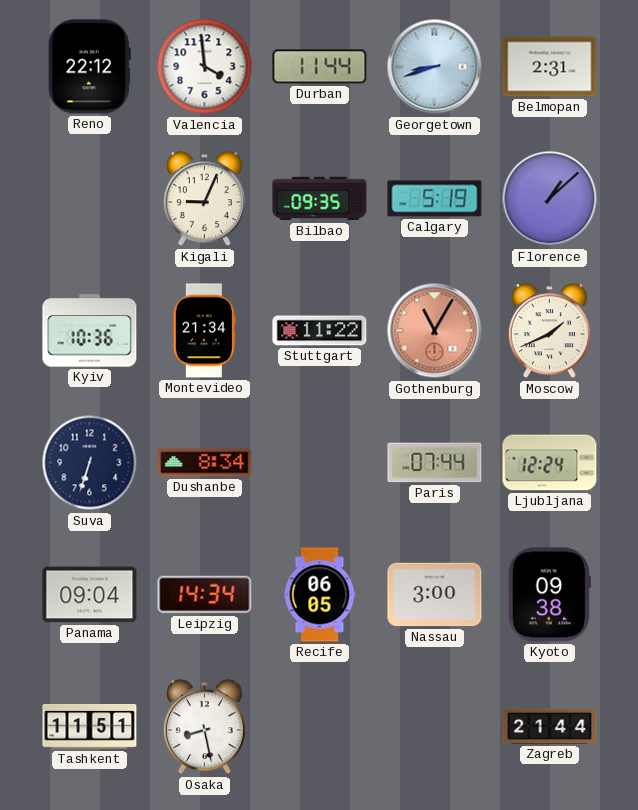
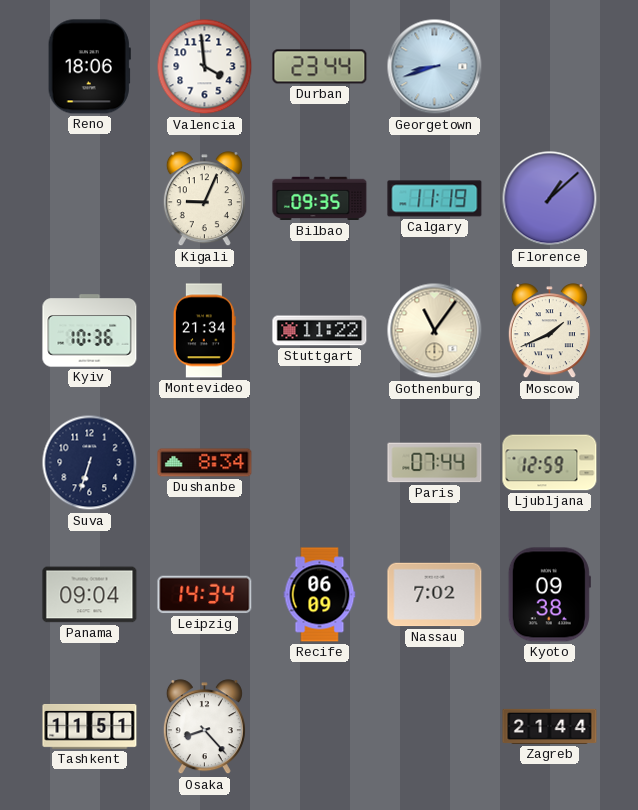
Reno: 22:12 -> 18:06
Durban: 11:44 -> 23:44
Belmopan: 2:31 -> none
Calgary: 5:19 -> 11:19
Gothenburg: 11:05 -> 11:06
Gothenburg dial: salmon -> cream
Ljubljana: 12:24 -> 12:59
Recife: 06:05 -> 06:09
Nassau: 3:00 -> 7:02
Osaka: 8:28 -> 8:23
